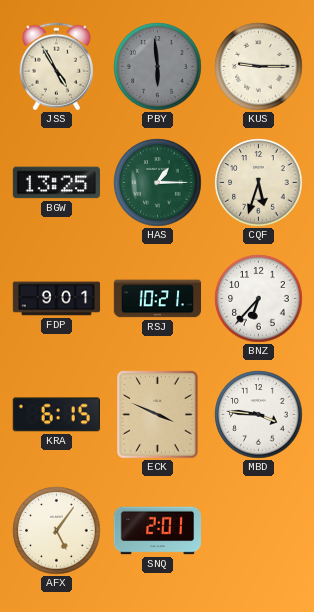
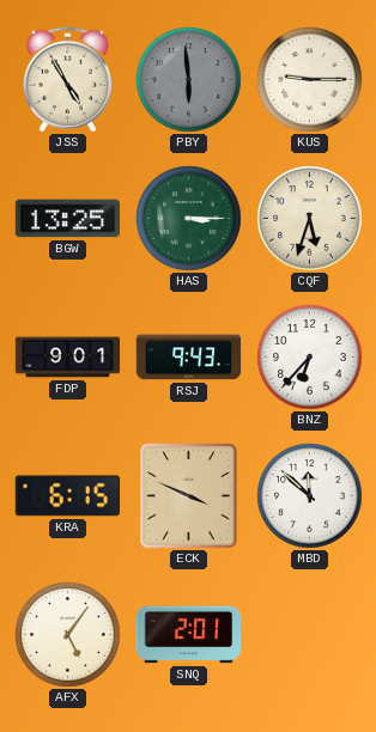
HAS: 1:15 -> 3:15
RSJ: 10:21 -> 9:43
MBD: 3:46 -> 11:52
